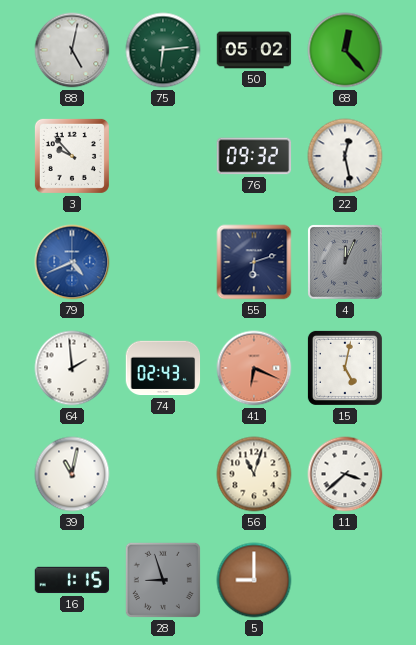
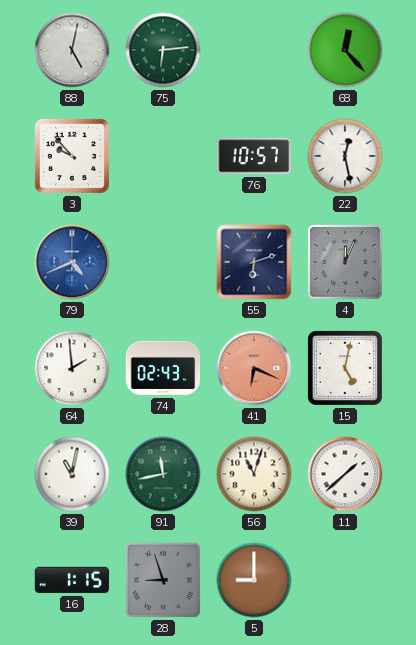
50: 05:02 -> none
76: 09:32 -> 10:57
91: none -> 11:43
11: 3:38 -> 1:38
